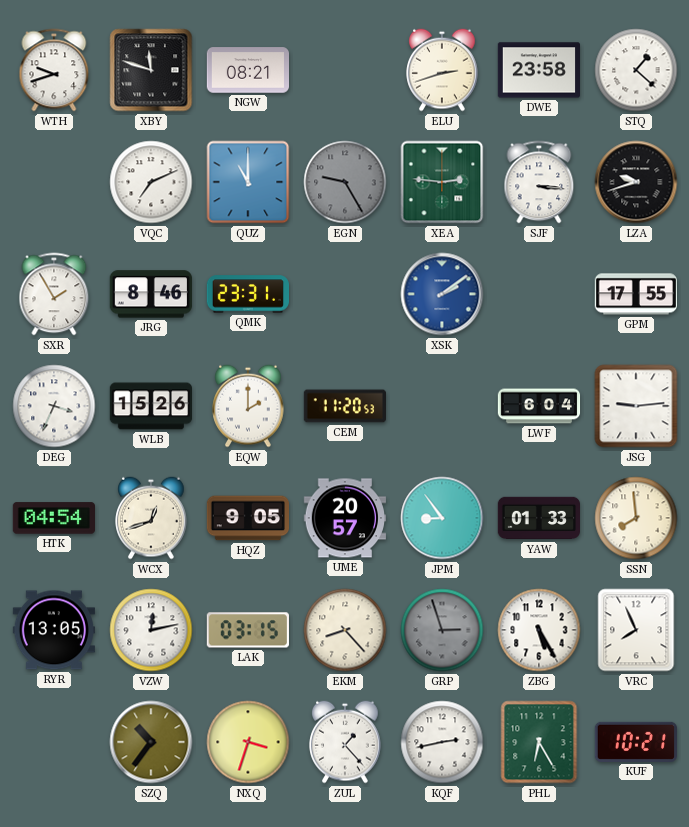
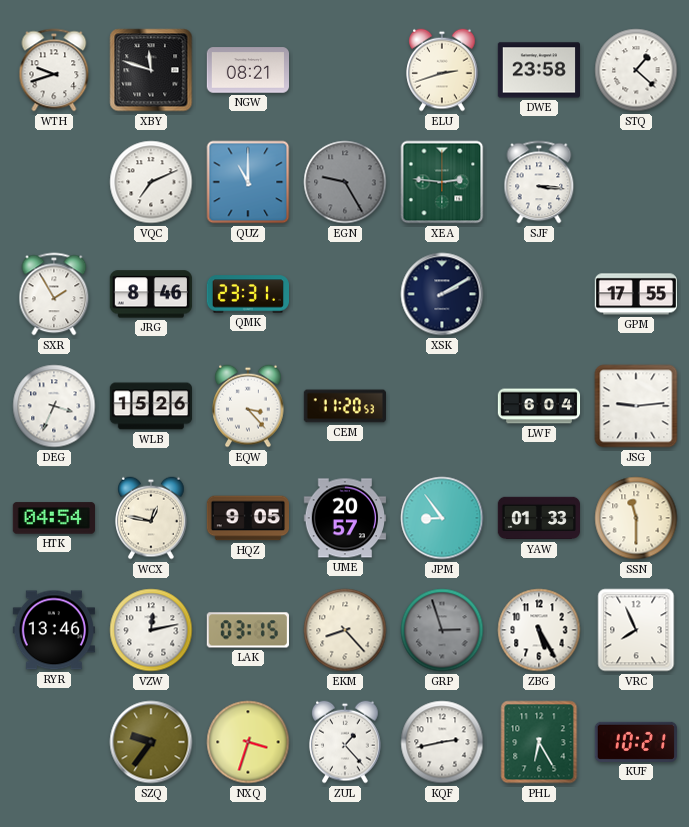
LZA: 9:42 -> none
XSK: 2:09 -> 2:10
XSK dial: blue -> navy
EQW: 2:00 -> 3:23
WCX: 12:42 -> 12:47
SSN: 7:59 -> 11:30
RYR: 13:05 -> 13:46
SZQ: 10:36 -> 9:36
